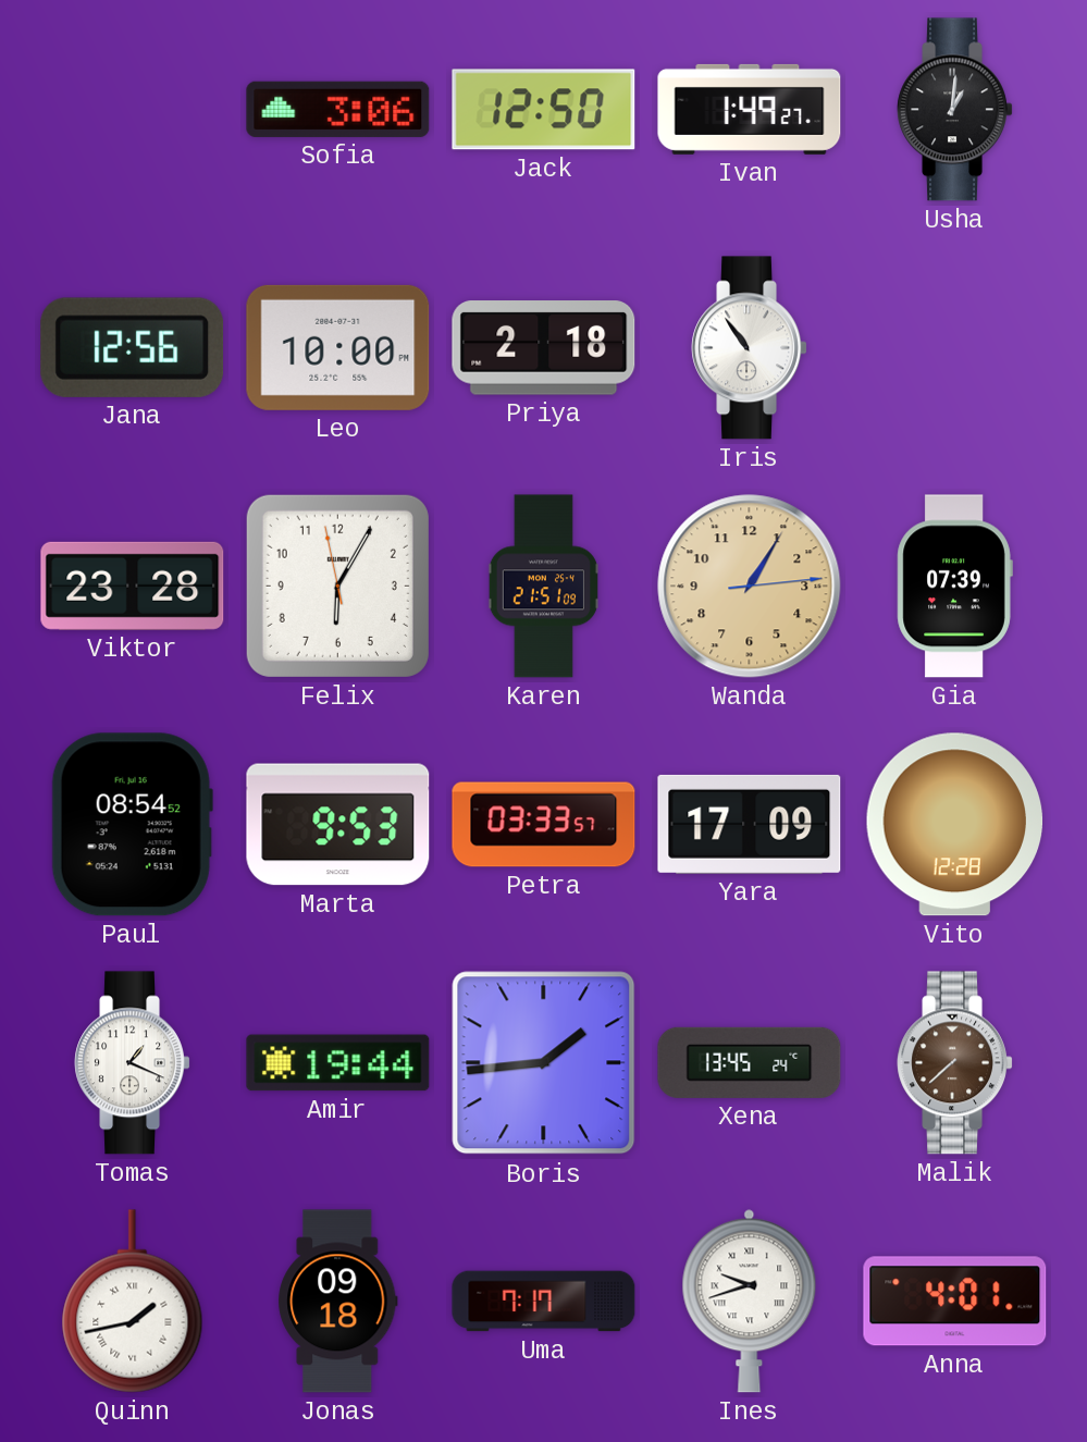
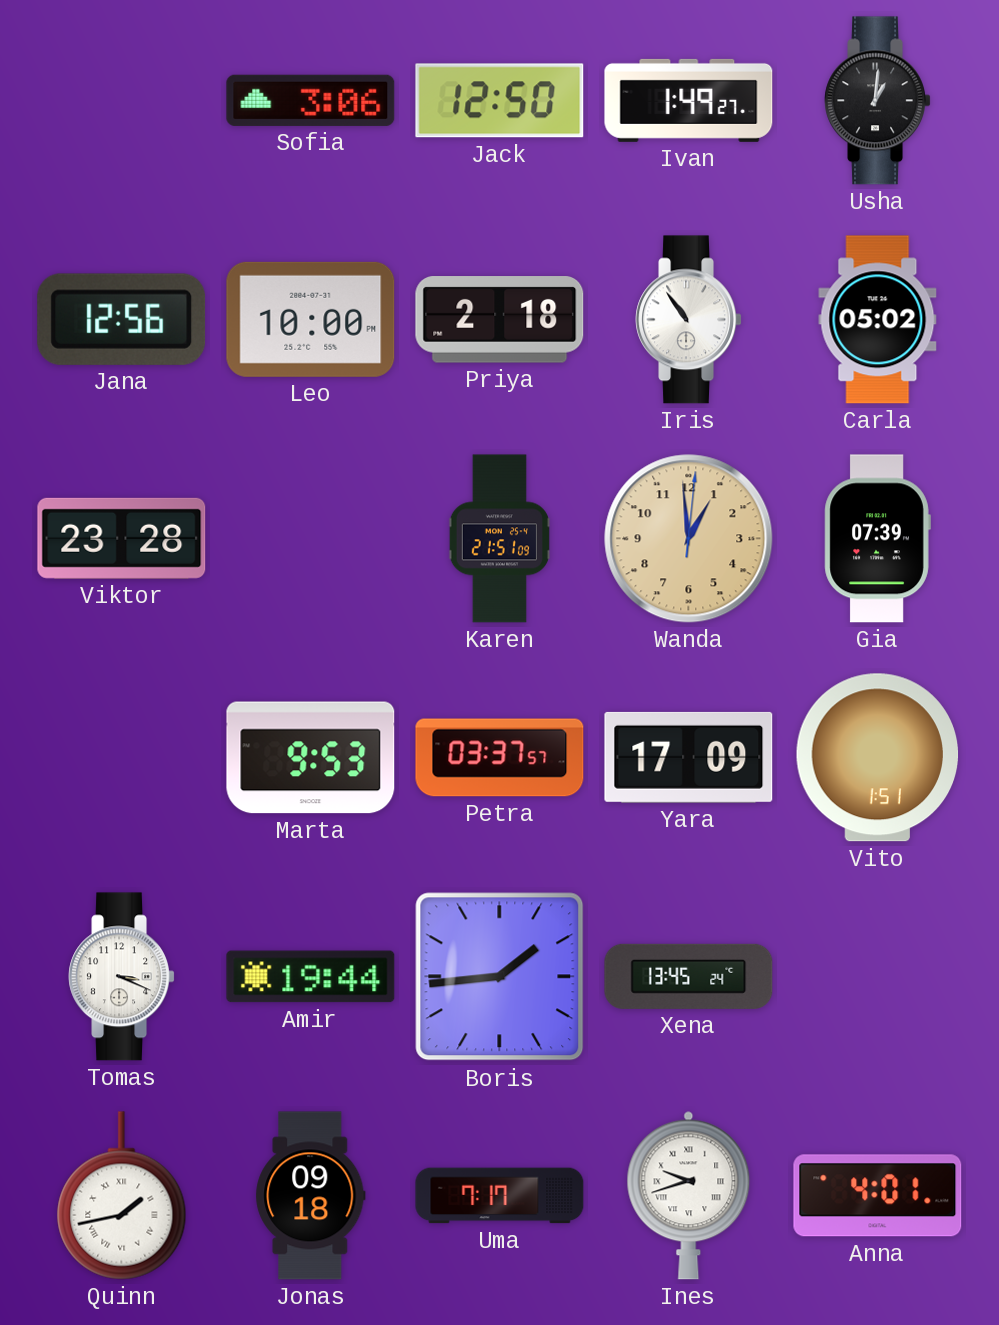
Carla: none -> 05:02
Felix: 6:04 -> none
Wanda: 1:05 -> 12:59
Paul: 08:54 -> none
Petra: 03:33 -> 03:37
Vito: 12:28 -> 1:51
Tomas: 1:19 -> 3:19
Malik: 7:38 -> none
